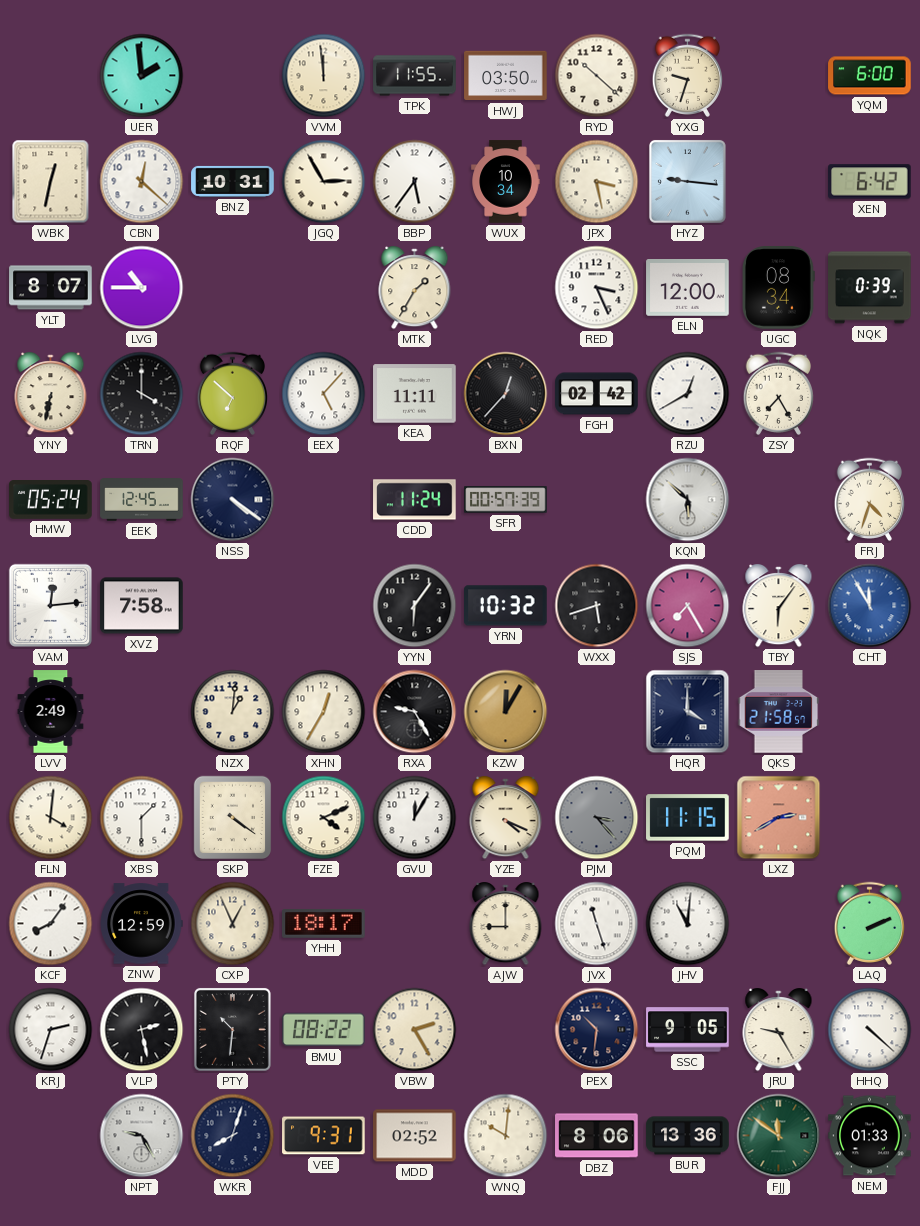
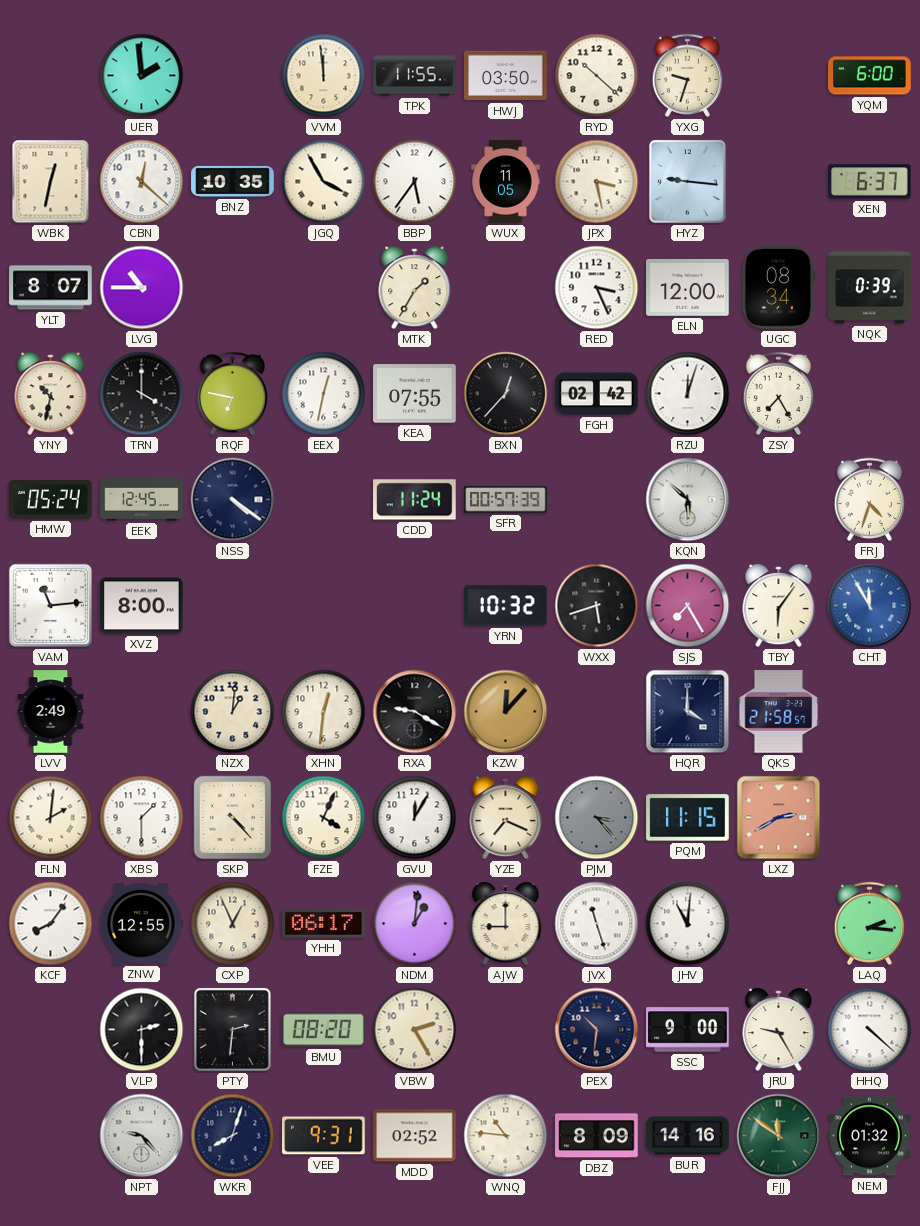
BNZ: 10:31 -> 10:35
JGQ: 2:55 -> 3:55
WUX: 10:34 -> 11:05
XEN: 6:42 -> 6:37
YNY: 6:32 -> 10:32
RQF: 6:52 -> 6:47
EEX: 5:07 -> 12:32
KEA: 11:11 -> 07:55
RZU: 12:40 -> 12:03
VAM: 12:14 -> 11:14
XVZ: 7:58 -> 8:00
YYN: 6:06 -> none
XHN: 12:35 -> 12:31
RXA: 9:25 -> 9:20
KZW: 12:05 -> 12:07
FLN: 4:01 -> 2:01
SKP: 4:21 -> 4:23
FZE: 4:11 -> 4:04
YZE: 4:19 -> 7:19
ZNW: 12:59 -> 12:55
YHH: 18:17 -> 06:17
NDM: none -> 1:01
LAQ: 2:11 -> 2:16
KRJ: 2:33 -> none
VLP: 2:28 -> 2:30
PTY: 10:31 -> 2:31
BMU: 08:22 -> 08:20
SSC: 9:05 -> 9:00
NPT: 9:25 -> 9:23
WNQ: 10:01 -> 10:46
DBZ: 8:06 -> 8:09
BUR: 13:36 -> 14:16
NEM: 01:33 -> 01:32
